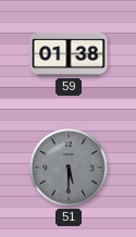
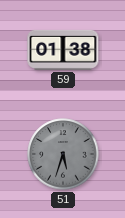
51: 5:30 -> 5:33
